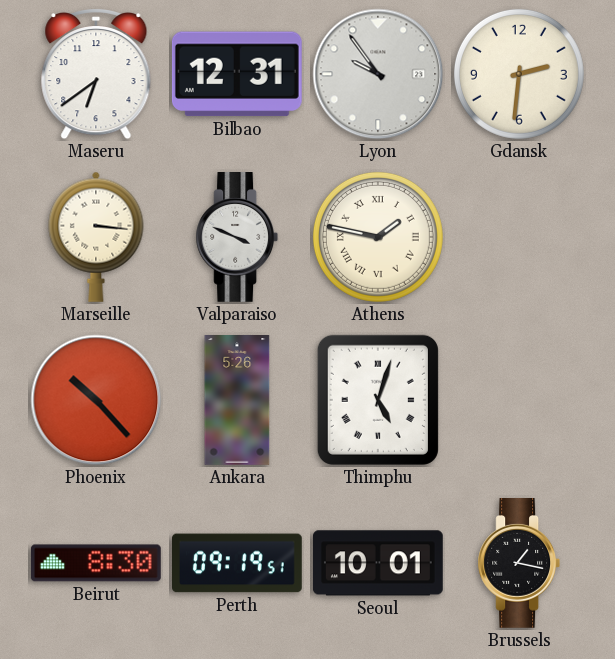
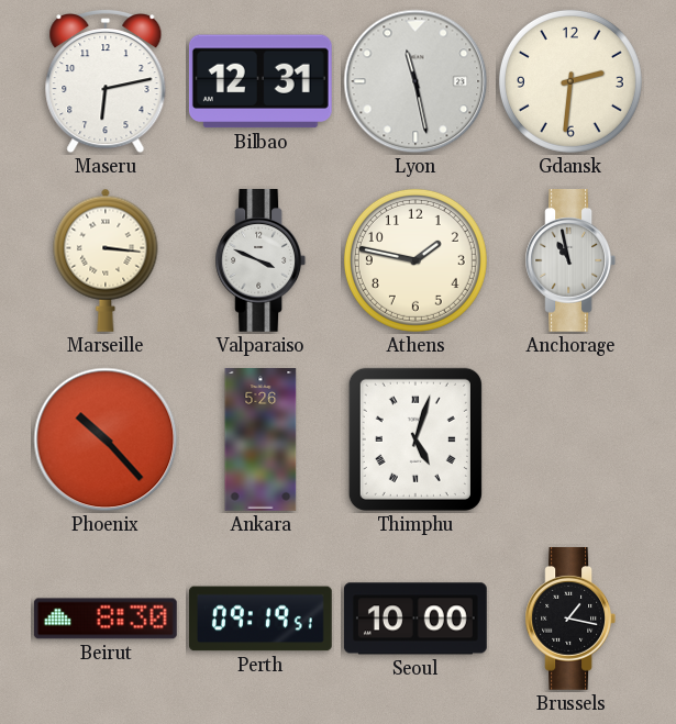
Maseru: 6:39 -> 6:13
Lyon: 9:54 -> 11:28
Athens numerals: Roman -> Arabic
Anchorage: none -> 10:58
Seoul: 10:01 -> 10:00
